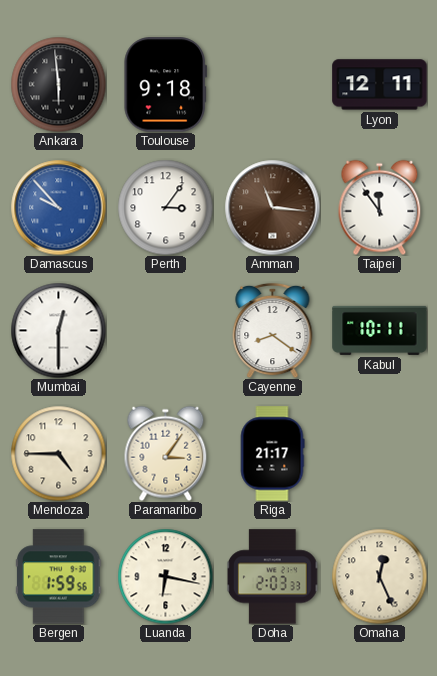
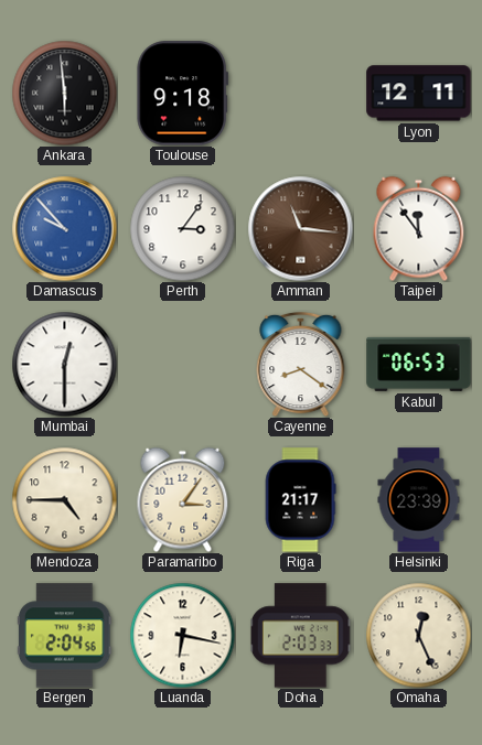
Kabul: 10:11 -> 06:53
Helsinki: none -> 23:39
Bergen: 1:59 -> 2:04
